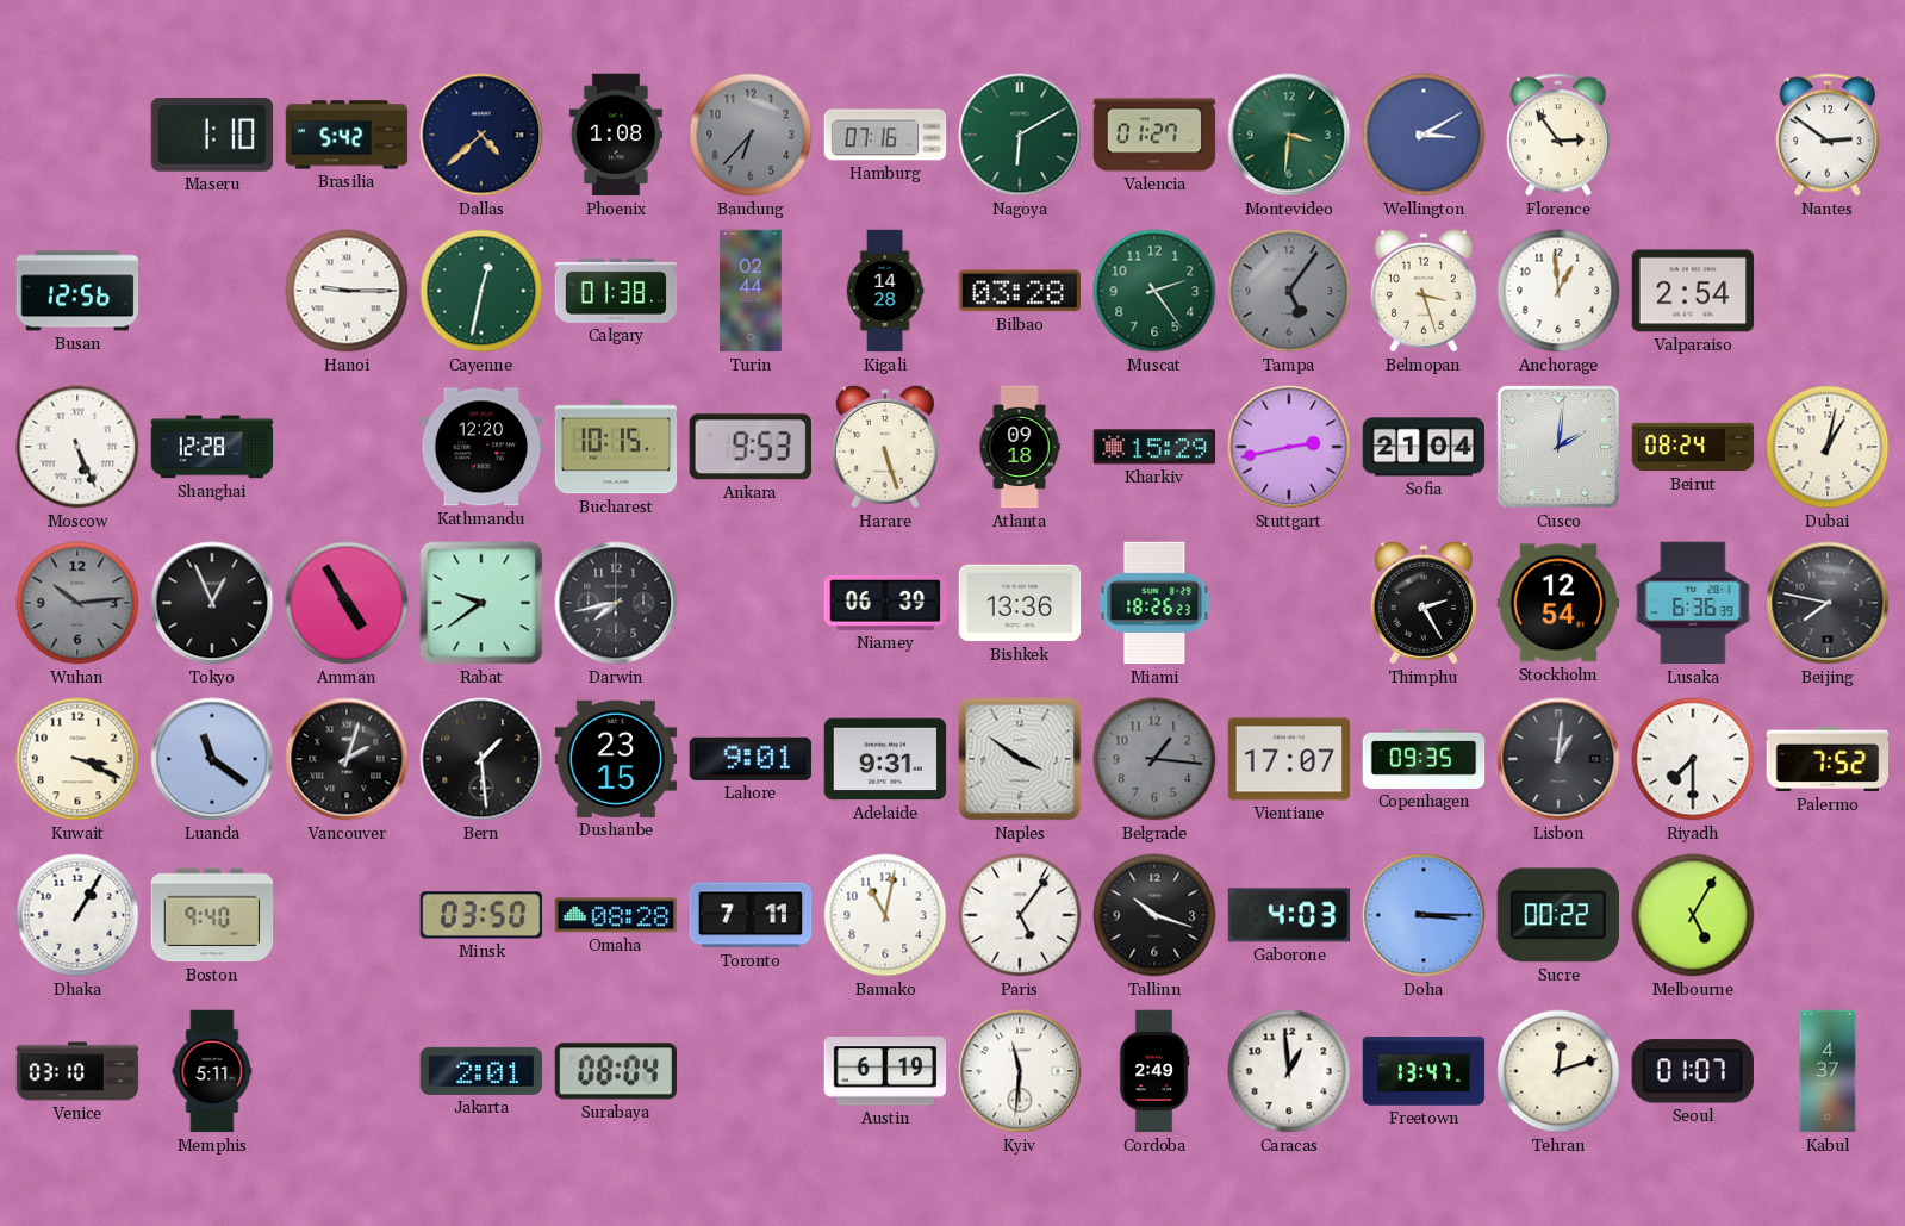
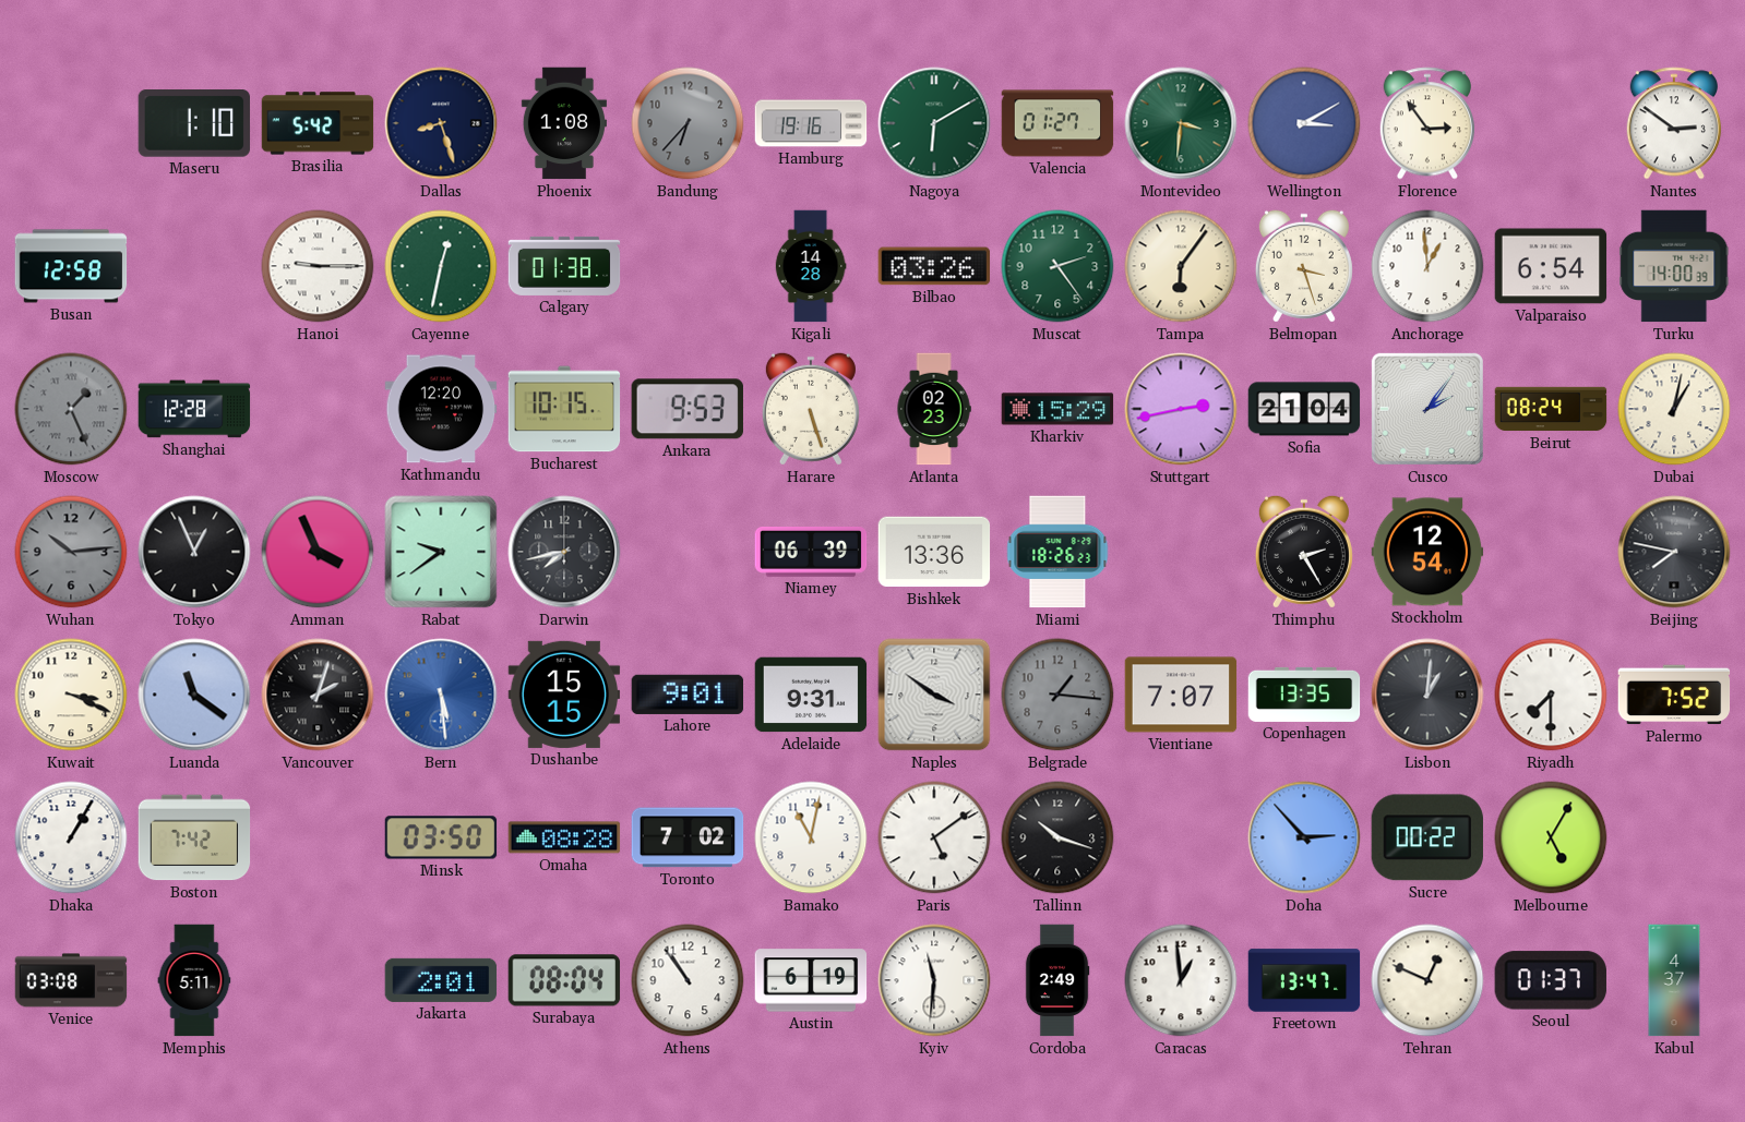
Dallas: 4:38 -> 8:27
Hamburg: 07:16 -> 19:16
Busan: 12:56 -> 12:58
Turin: 02:44 -> none
Bilbao: 03:28 -> 03:26
Tampa: 5:06 -> 6:06
Tampa dial: grey -> cream
Valparaiso: 2:54 -> 6:54
Turku: none -> 14:00
Moscow: 5:26 -> 1:26
Moscow dial: white -> grey
Atlanta: 09:18 -> 02:23
Cusco: 2:01 -> 2:06
Amman: 4:55 -> 3:56
Lusaka: 6:36 -> none
Bern: 1:29 -> 5:29
Bern dial: black -> blue
Dushanbe: 23:15 -> 15:15
Vientiane: 17:07 -> 7:07
Copenhagen: 09:35 -> 13:35
Boston: 9:40 -> 7:42
Toronto: 7:11 -> 7:02
Paris: 5:06 -> 5:09
Gaborone: 4:03 -> none
Doha: 3:15 -> 2:53
Venice: 03:10 -> 03:08
Athens: none -> 10:54
Tehran: 12:12 -> 12:49
Seoul: 01:07 -> 01:37
